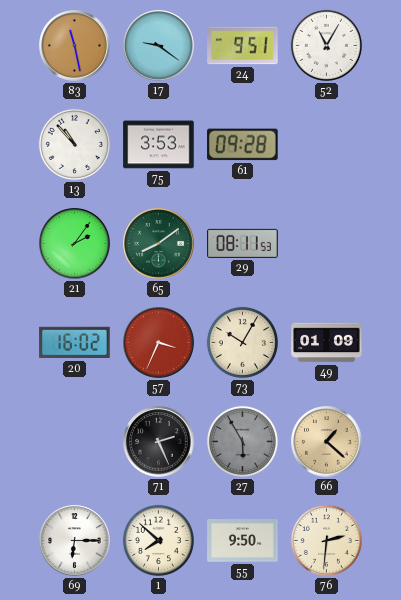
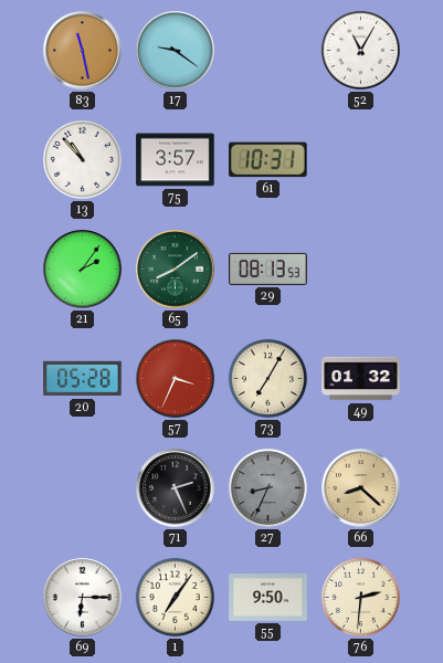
24: 9:51 -> none
75: 3:53 -> 3:57
61: 09:28 -> 10:31
29: 08:11 -> 08:13
20: 16:02 -> 05:28
73: 10:05 -> 7:05
49: 01:09 -> 01:32
27: 5:55 -> 8:34
66: 1:22 -> 8:22
1: 7:52 -> 7:06
